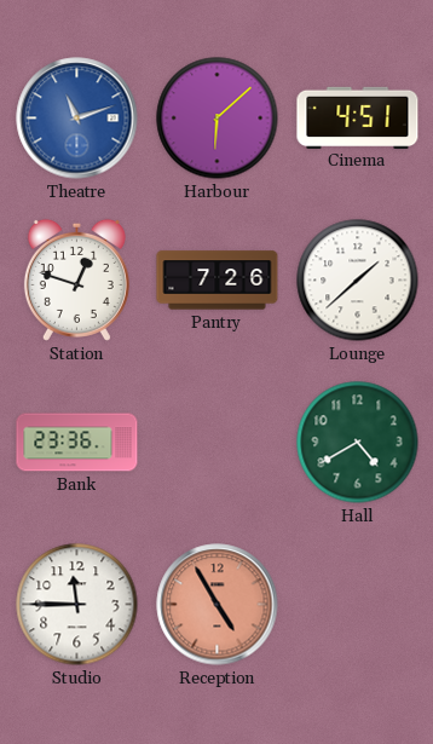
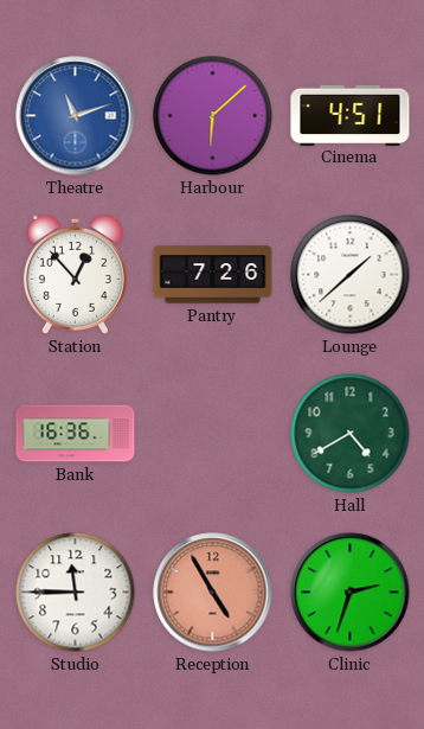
Station: 12:48 -> 12:53
Bank: 23:36 -> 16:36
Clinic: none -> 2:33
